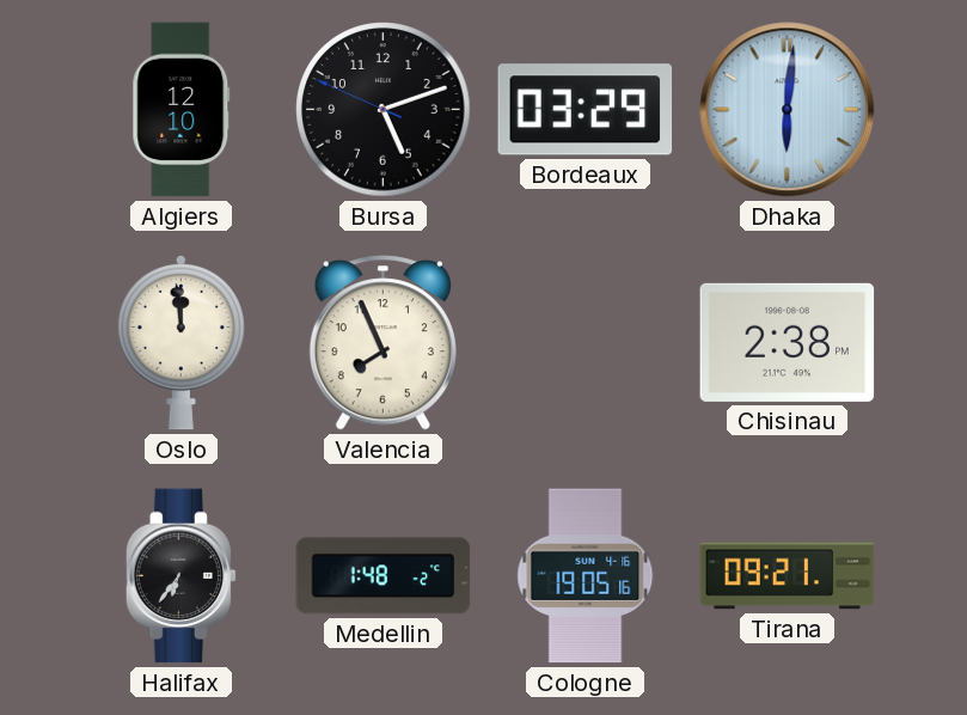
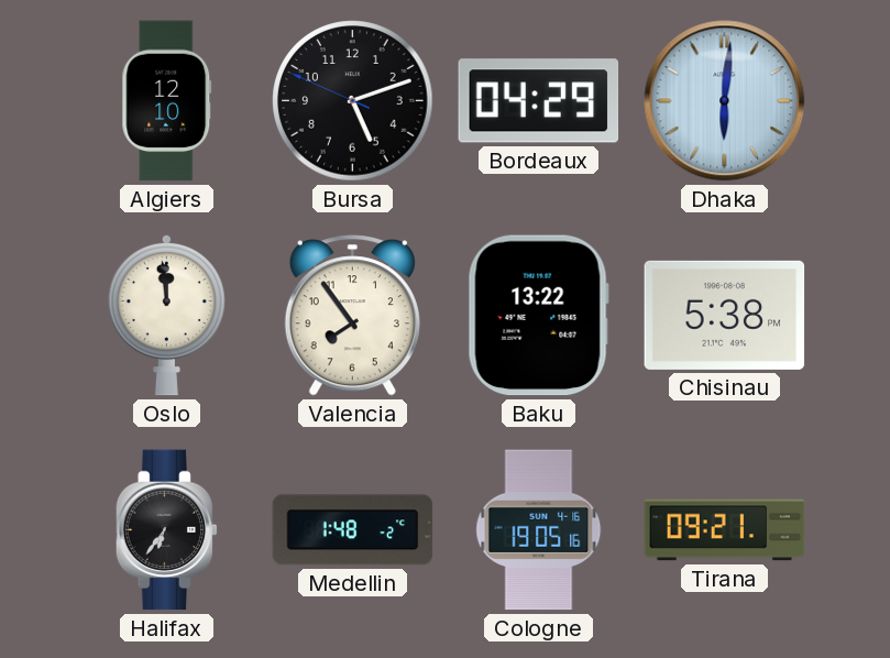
Bordeaux: 03:29 -> 04:29
Valencia: 7:56 -> 7:54
Baku: none -> 13:22
Chisinau: 2:38 -> 5:38
